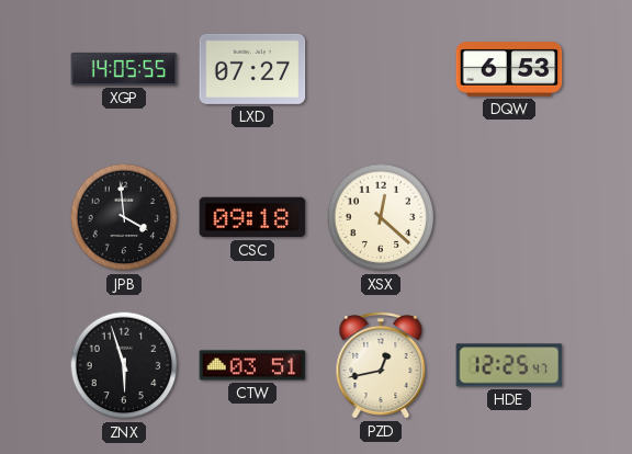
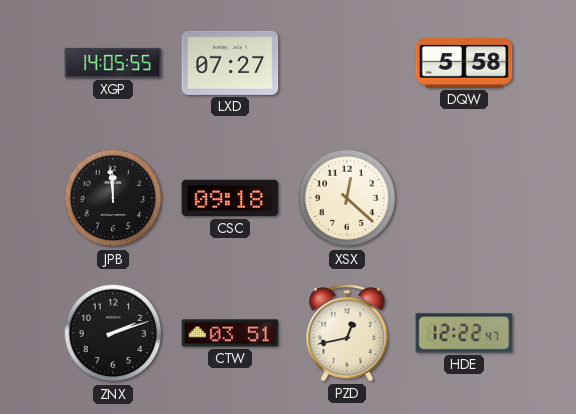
DQW: 6:53 -> 5:58
JPB: 3:59 -> 11:59
ZNX: 5:57 -> 2:12
HDE: 12:25 -> 12:22
